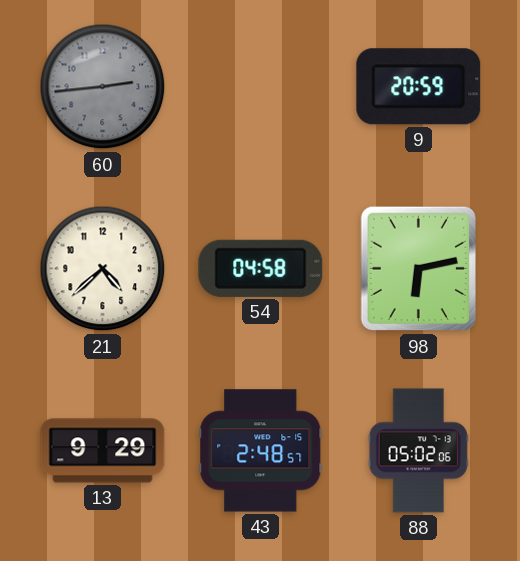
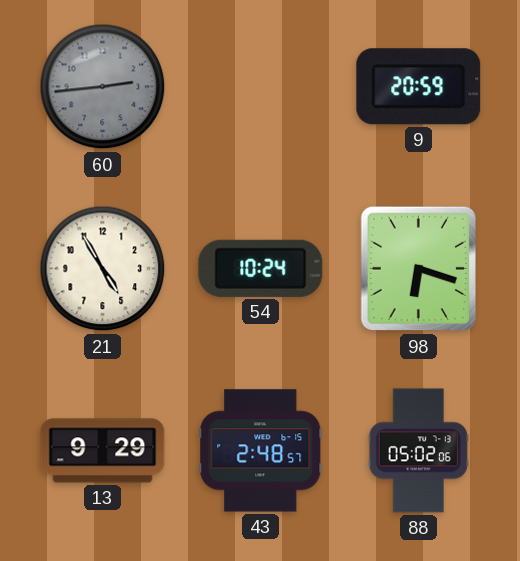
21: 4:38 -> 4:55
54: 04:58 -> 10:24
98: 6:13 -> 6:18
